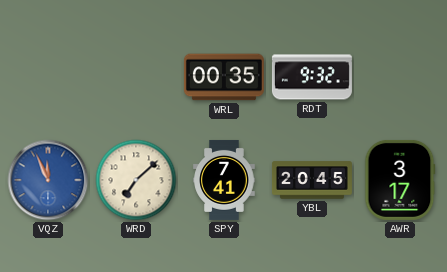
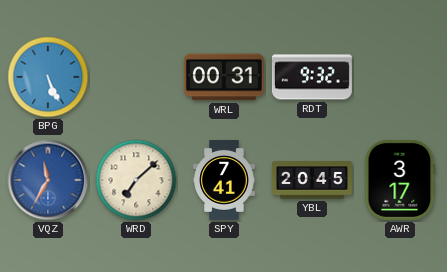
BPG: none -> 5:26
WRL: 00:35 -> 00:31
VQZ: 11:56 -> 11:35
